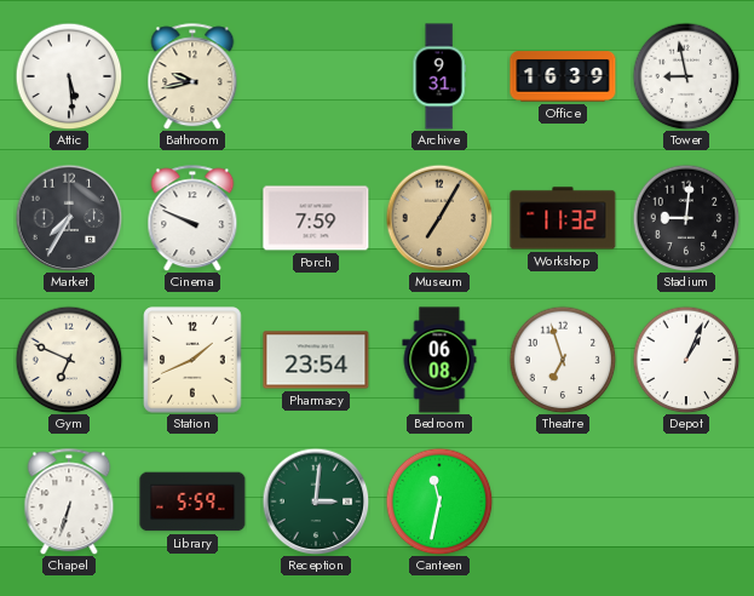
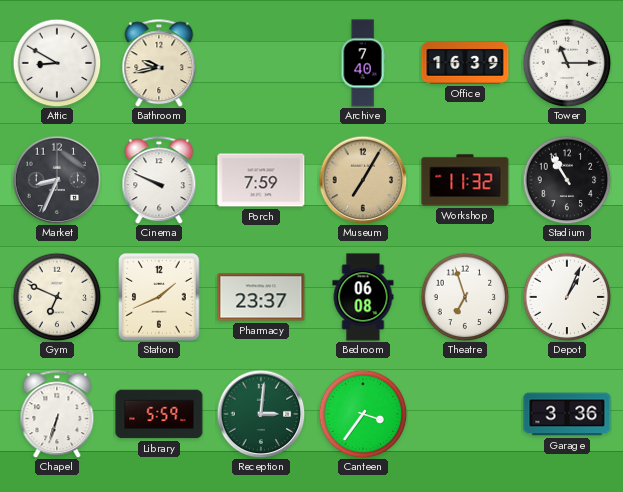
Attic: 5:29 -> 8:50
Archive: 9:31 -> 7:40
Tower: 8:58 -> 11:15
Market: 7:35 -> 8:34
Stadium: 9:01 -> 10:55
Pharmacy: 23:54 -> 23:37
Canteen: 11:32 -> 3:36
Garage: none -> 3:36
